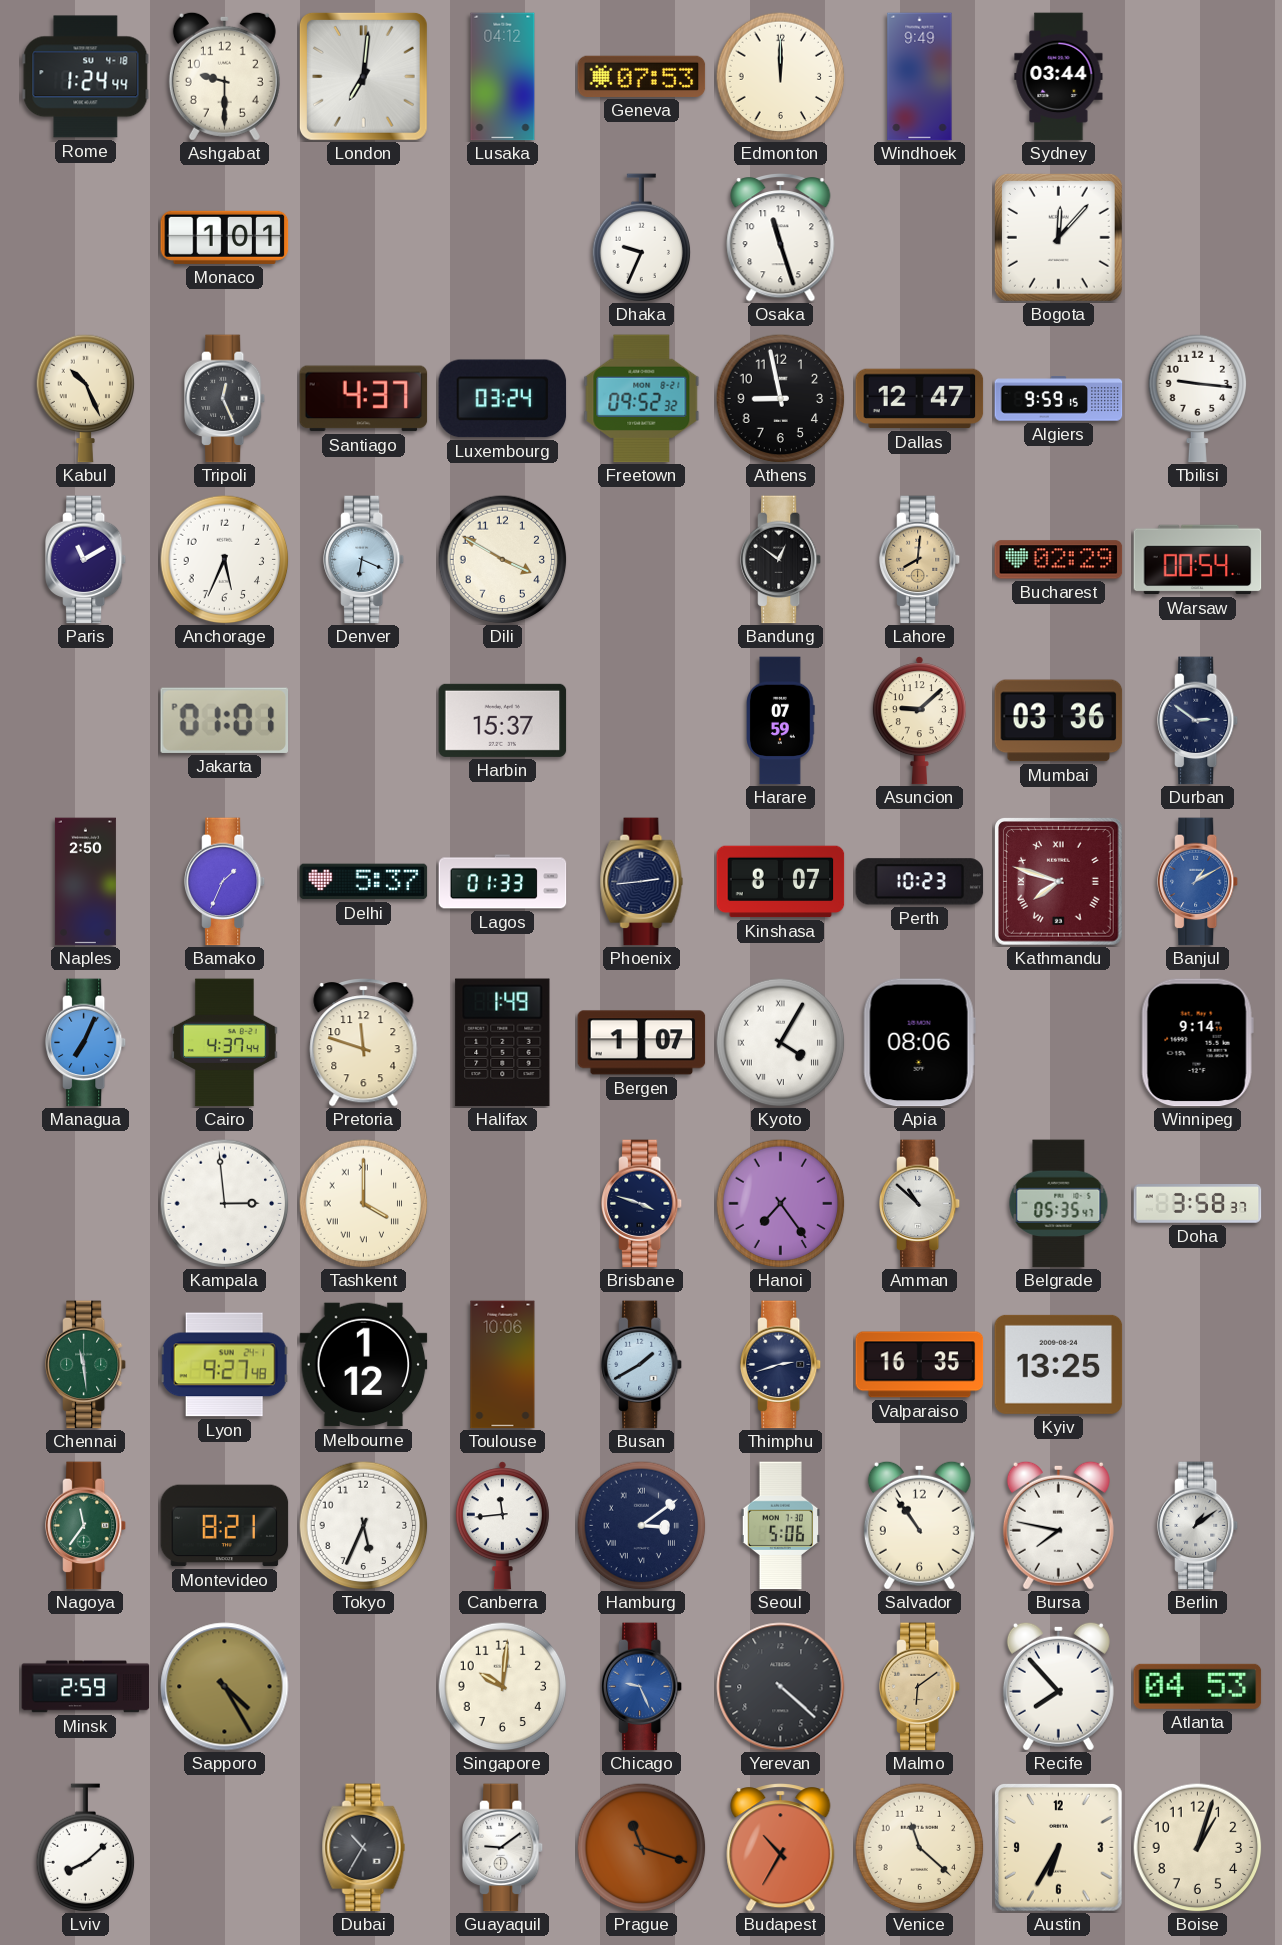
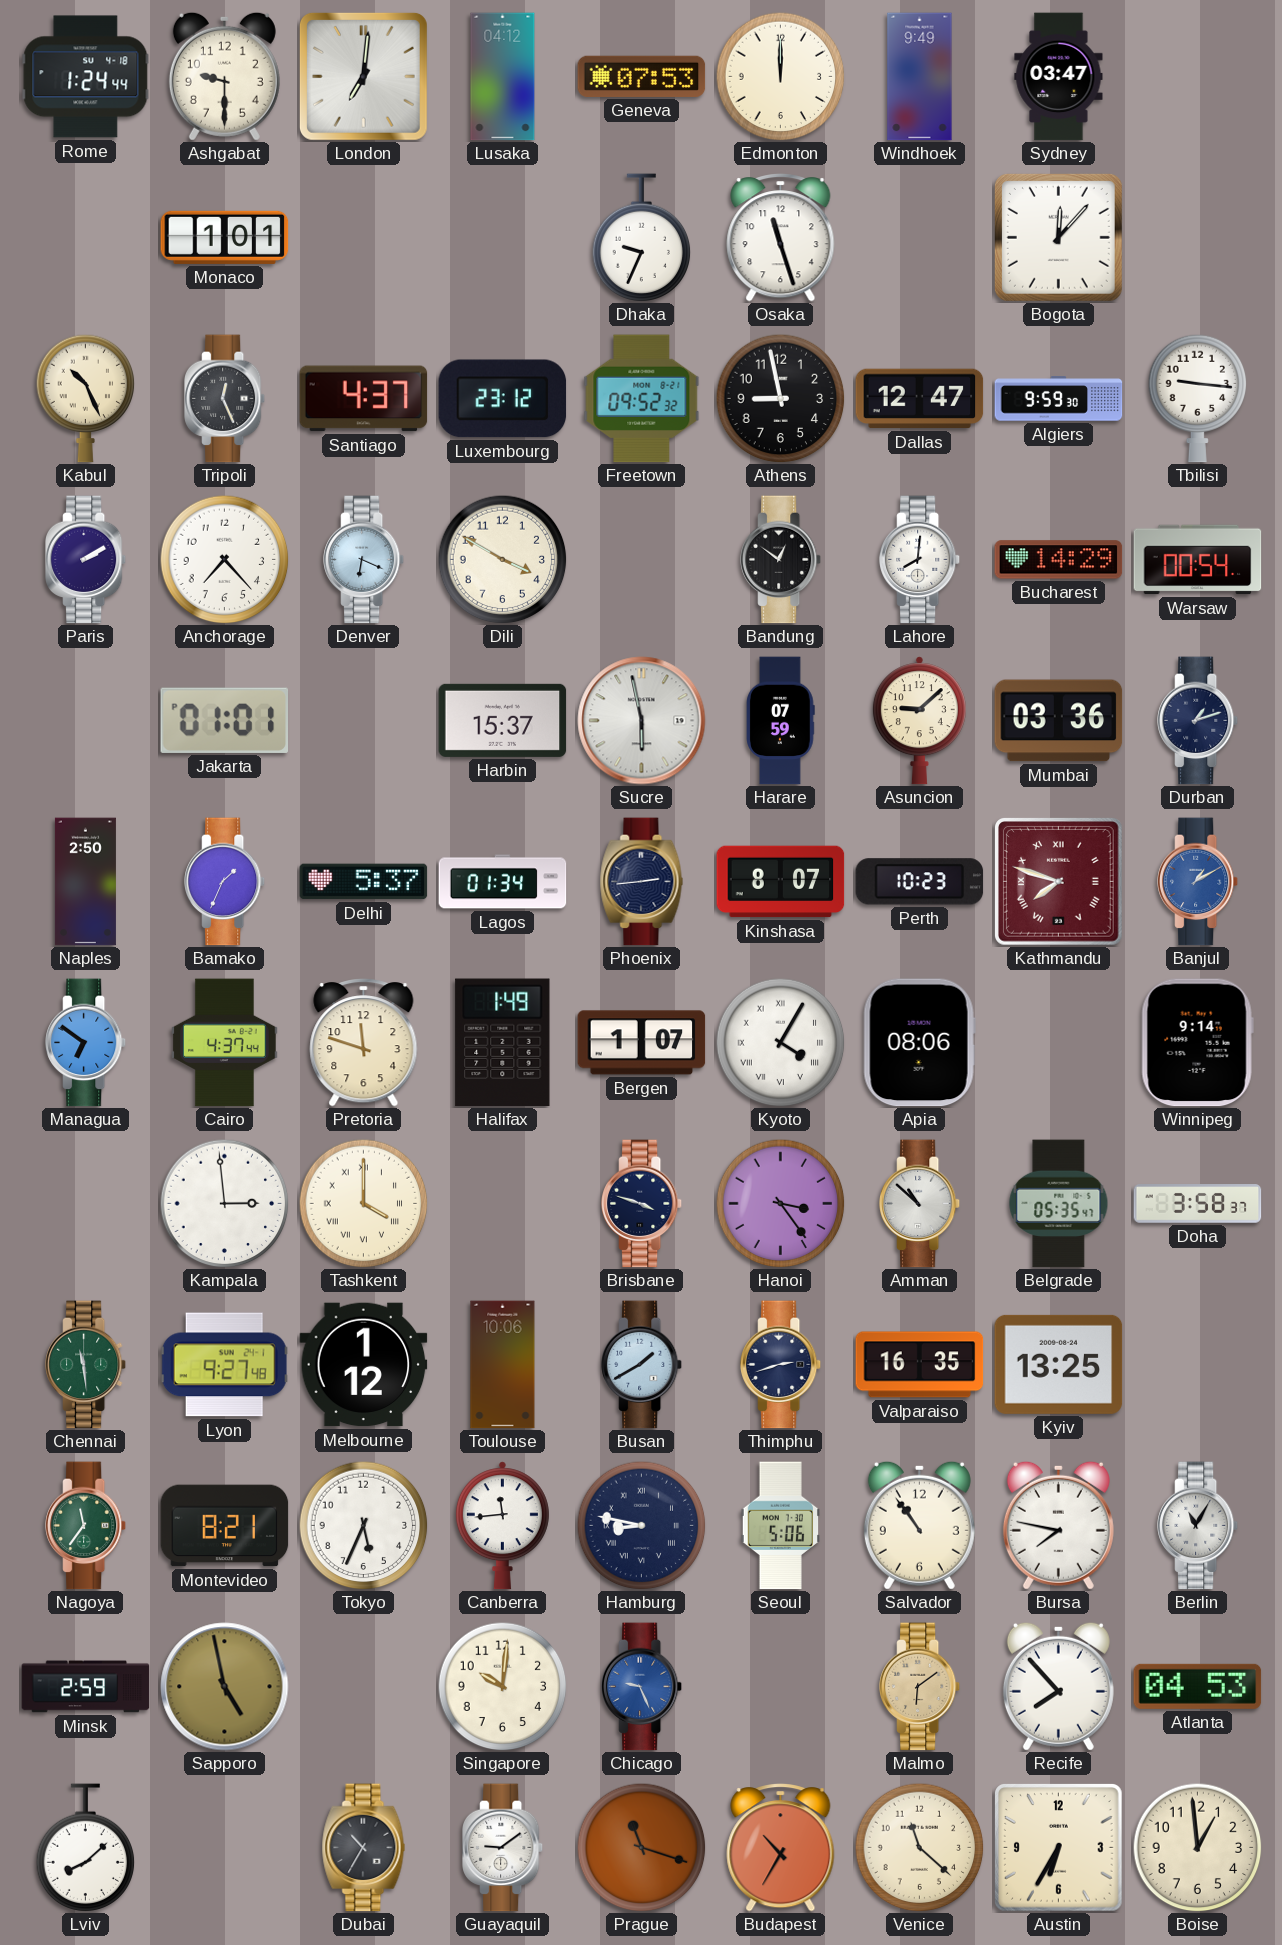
Sydney: 03:44 -> 03:47
Luxembourg: 03:24 -> 23:12
Algiers: 9:59:15 -> 9:59:30
Paris: 11:10 -> 2:10
Anchorage: 5:34 -> 7:23
Lahore dial: champagne -> white
Bucharest: 02:29 -> 14:29
Sucre: none -> 5:58
Durban: 2:51 -> 1:12
Lagos: 01:33 -> 01:34
Managua: 7:04 -> 6:51
Hanoi: 7:24 -> 3:24
Hamburg: 3:09 -> 8:47
Berlin: 1:09 -> 11:05
Sapporo: 4:25 -> 4:58
Yerevan: 4:22 -> none
Boise: 1:03 -> 12:59
